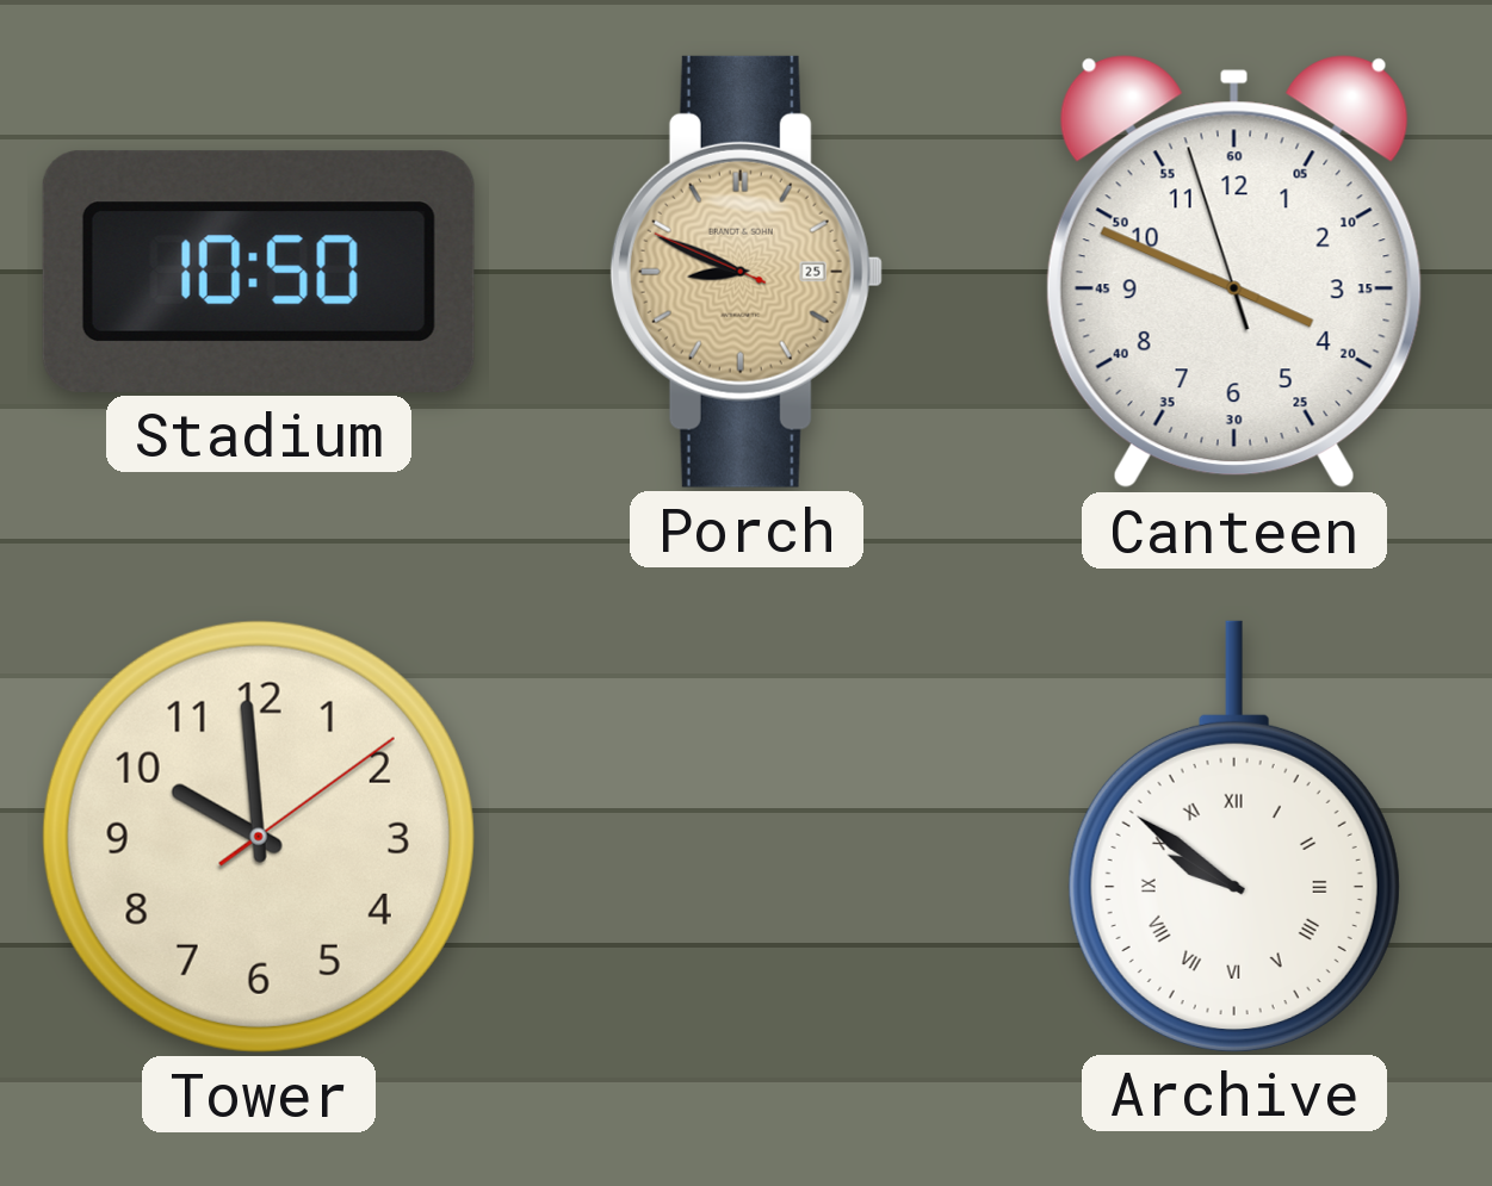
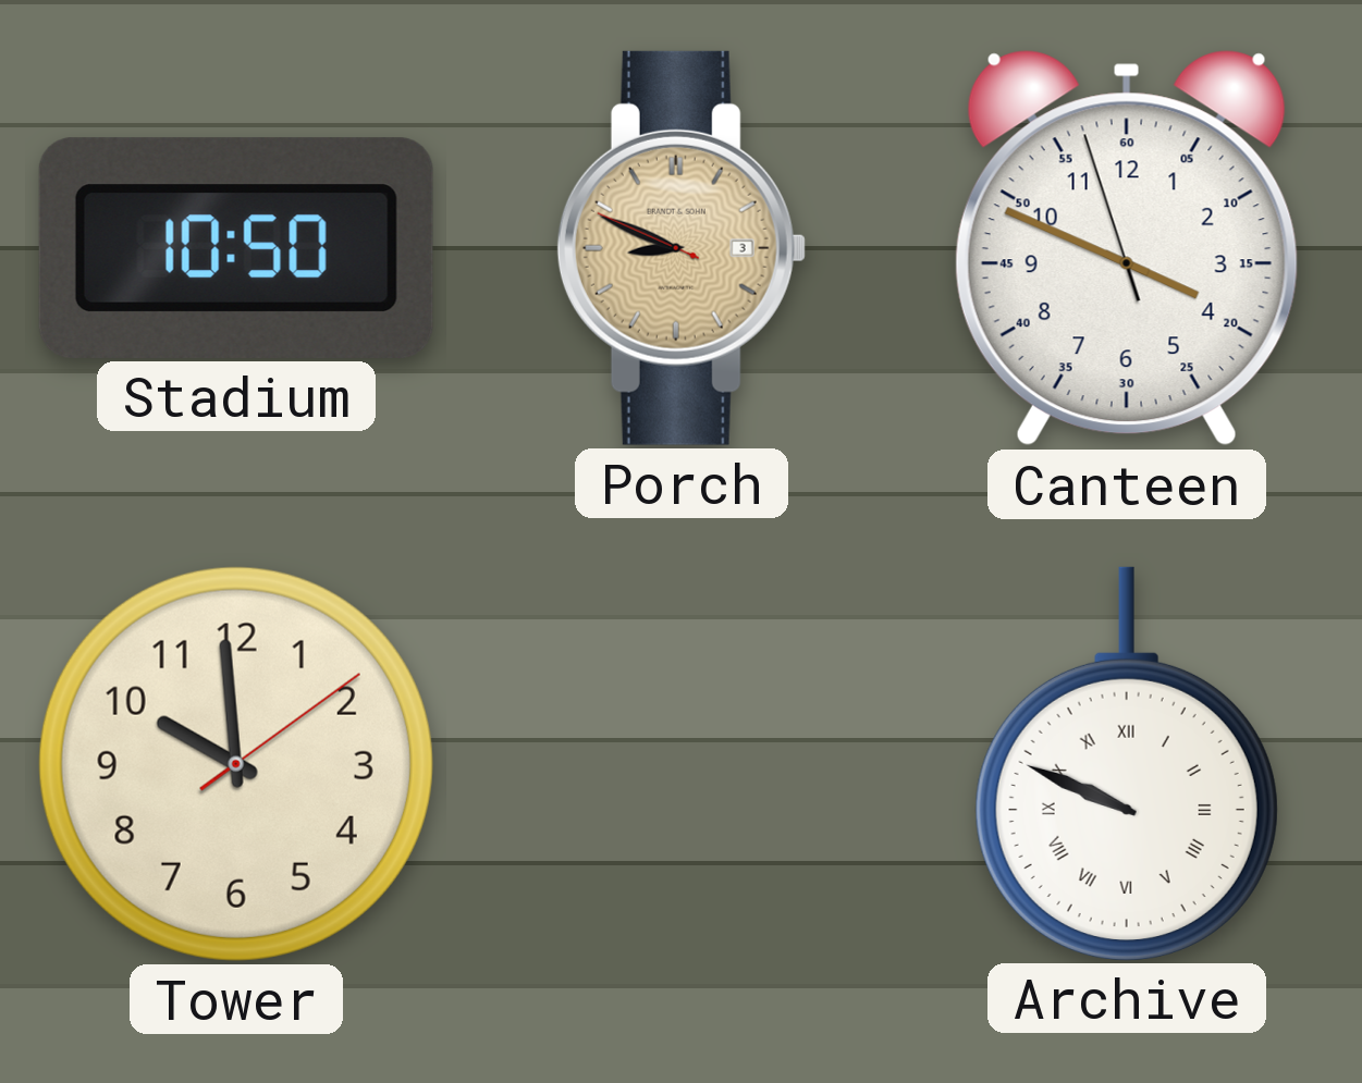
Porch date: 25 -> 3
Archive: 9:51 -> 9:49
